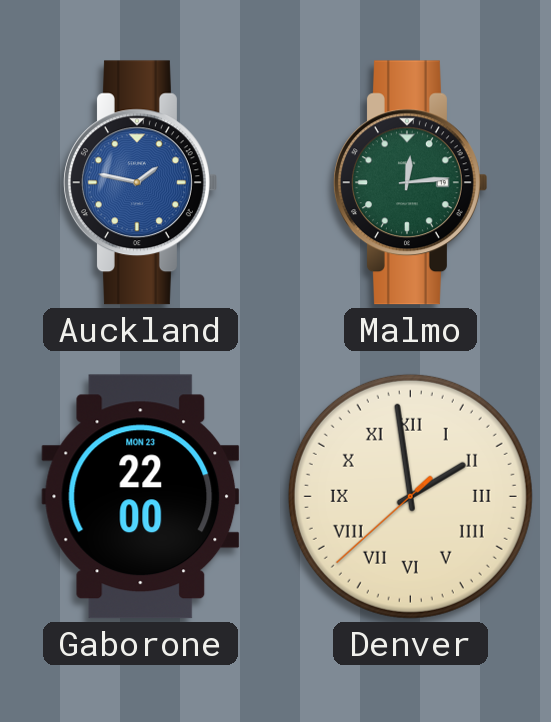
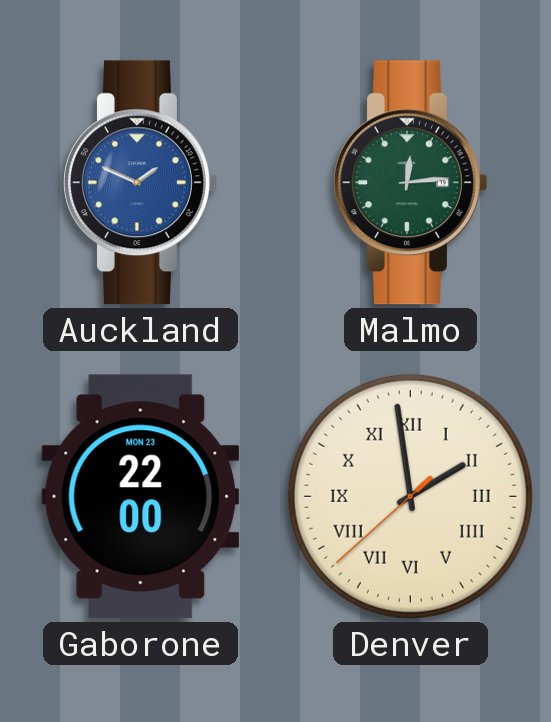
Auckland: 1:47 -> 1:49
